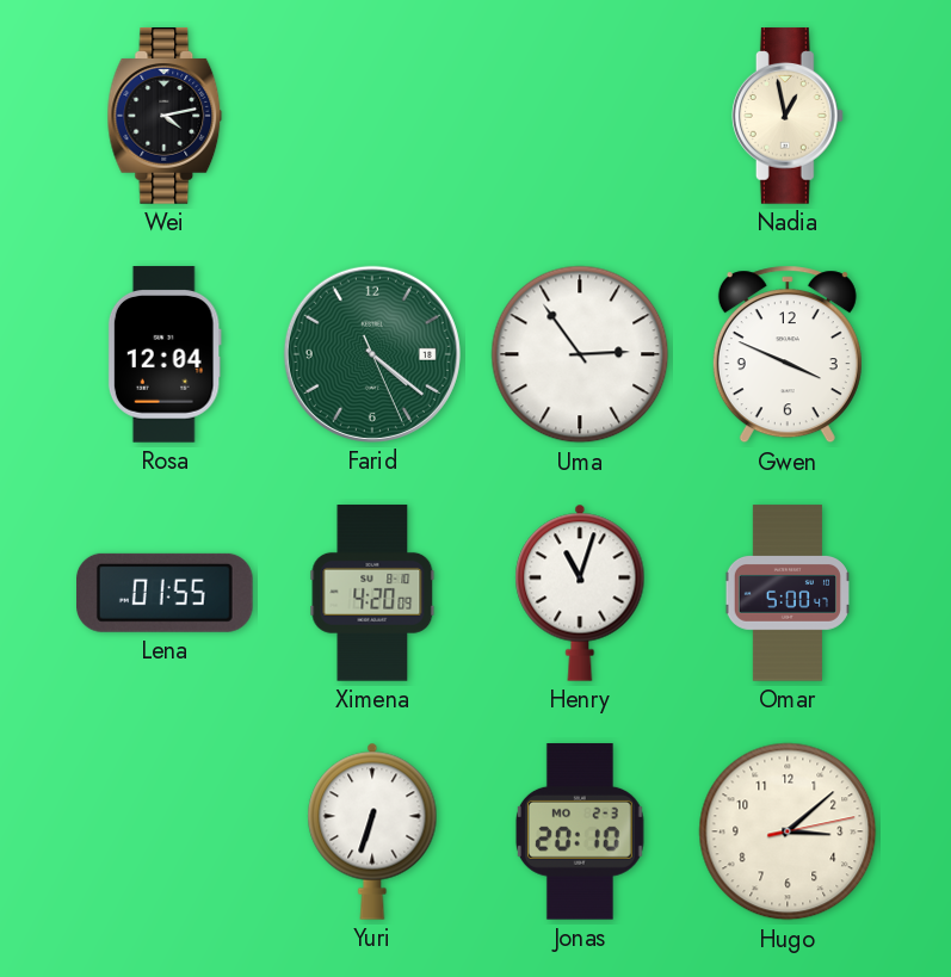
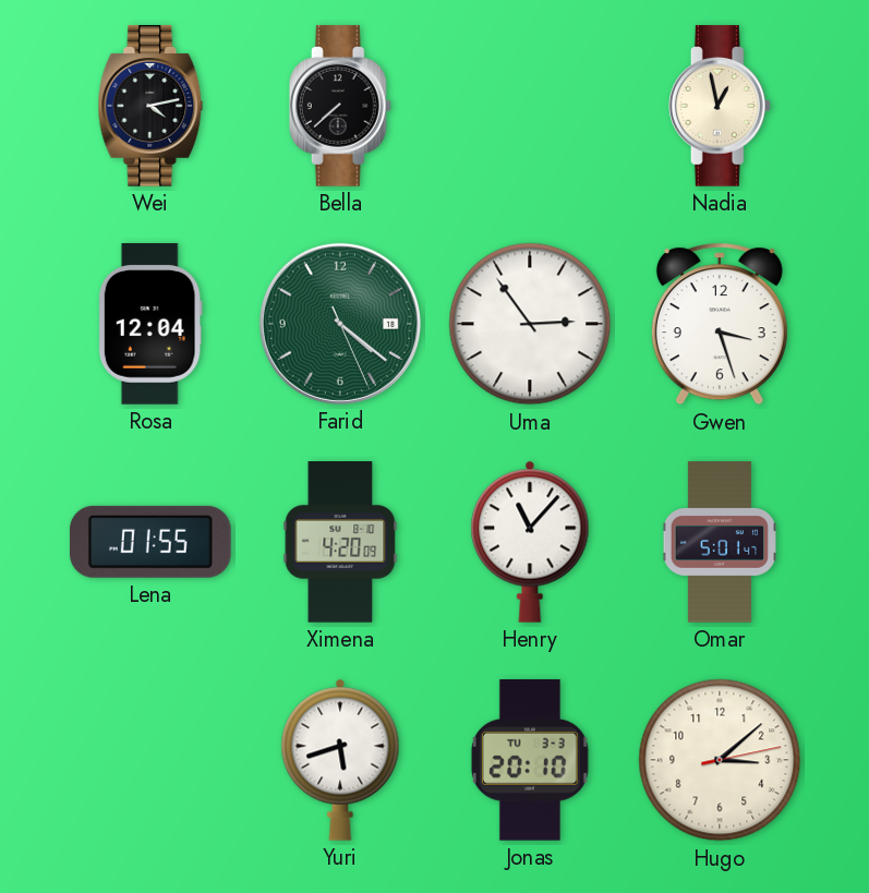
Bella: none -> 7:38
Gwen: 3:49 -> 3:27
Henry: 11:03 -> 11:07
Omar: 5:00 -> 5:01
Yuri: 6:33 -> 5:42
Jonas date: MO 2-3 -> TU 3-3
